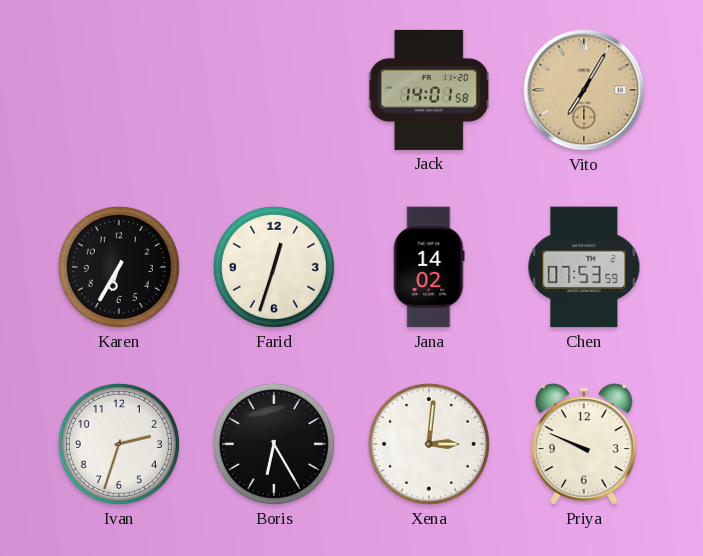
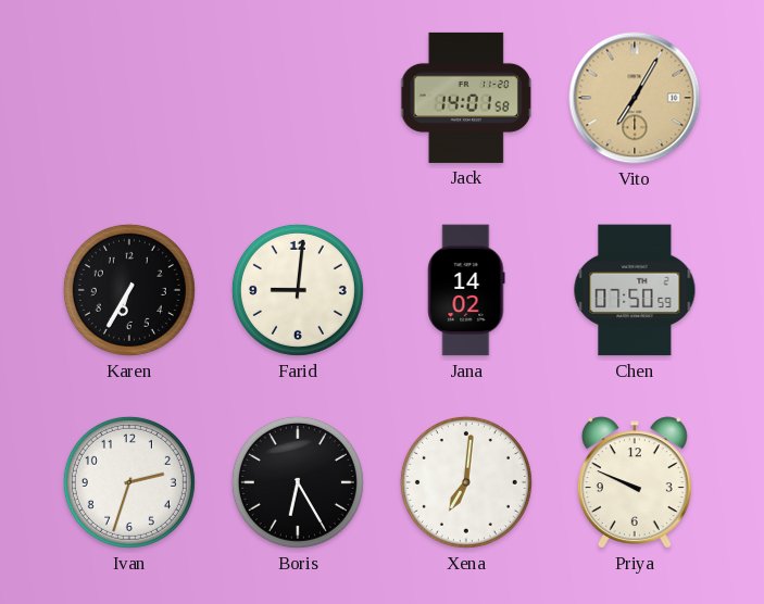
Farid: 12:33 -> 9:01
Chen: 07:53 -> 07:50
Xena: 3:01 -> 7:01
